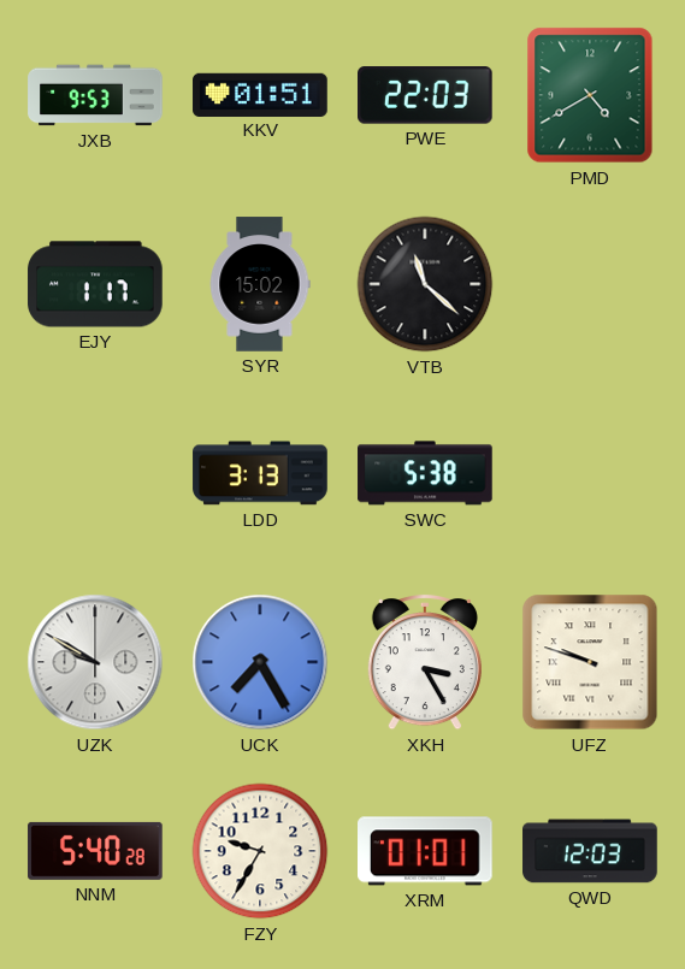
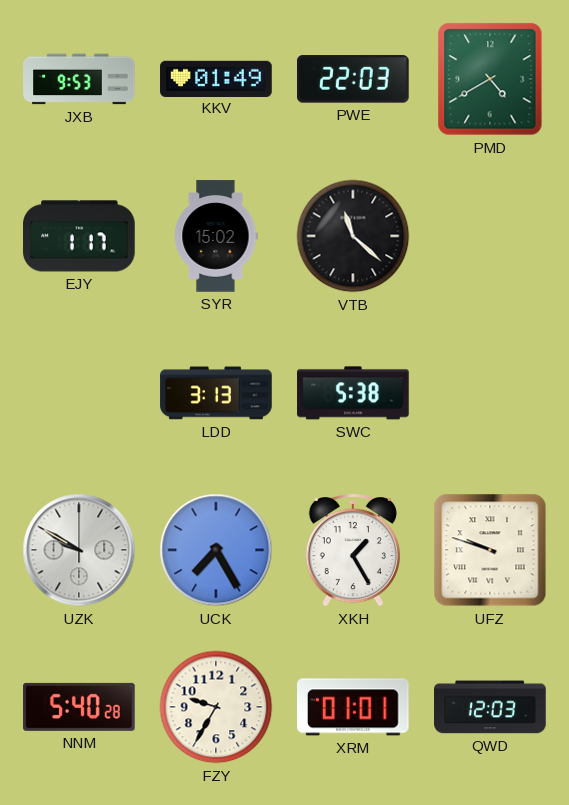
KKV: 01:51 -> 01:49
XKH: 3:25 -> 1:25
